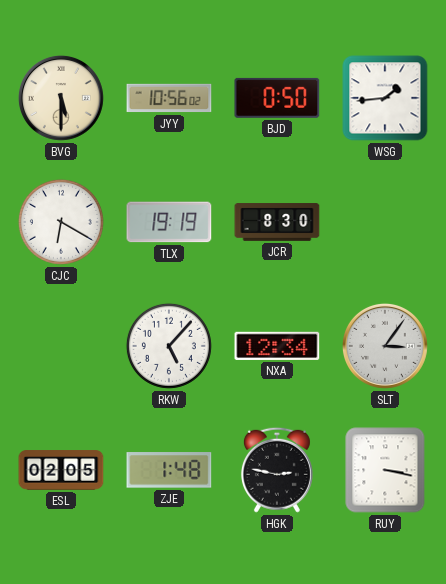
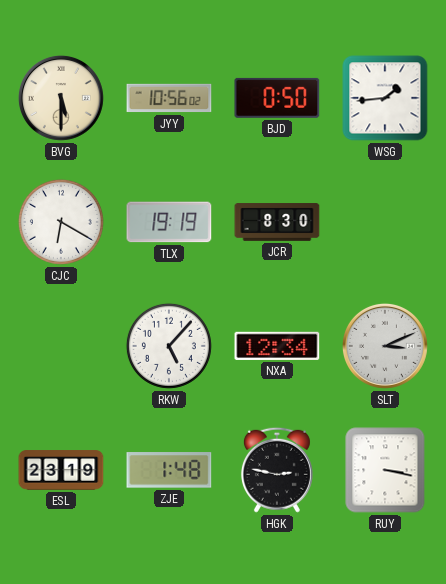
SLT: 3:06 -> 3:11
ESL: 02:05 -> 23:19
